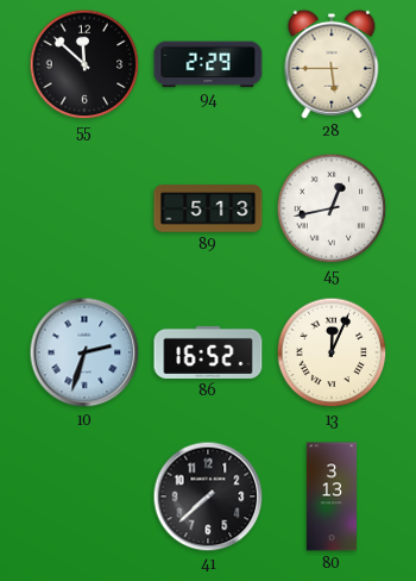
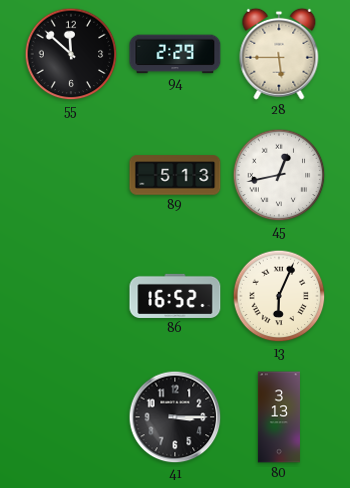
10: 2:33 -> none
13: 12:04 -> 6:04
41: 7:38 -> 3:15
